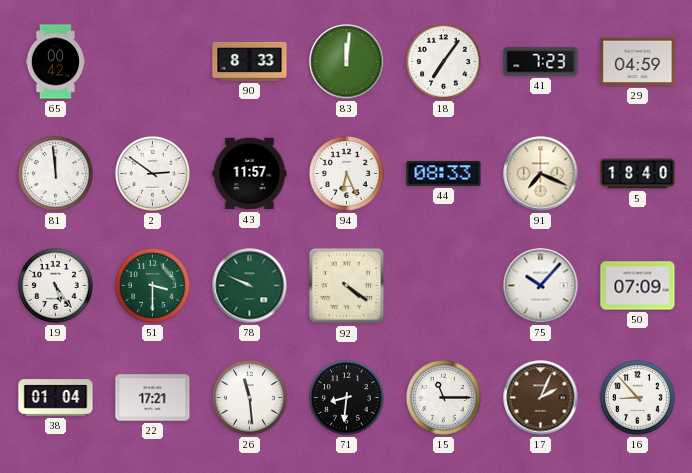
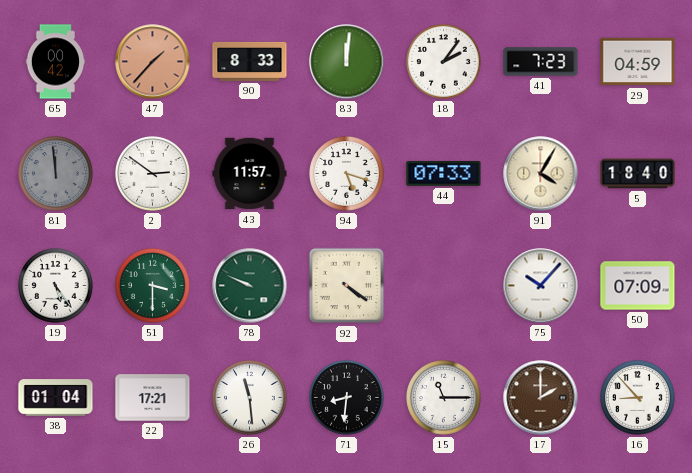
47: none -> 1:37
18: 7:06 -> 2:06
81 dial: white -> grey
94: 6:26 -> 5:18
44: 08:33 -> 07:33
91: 7:19 -> 4:05
17: 2:04 -> 2:00
